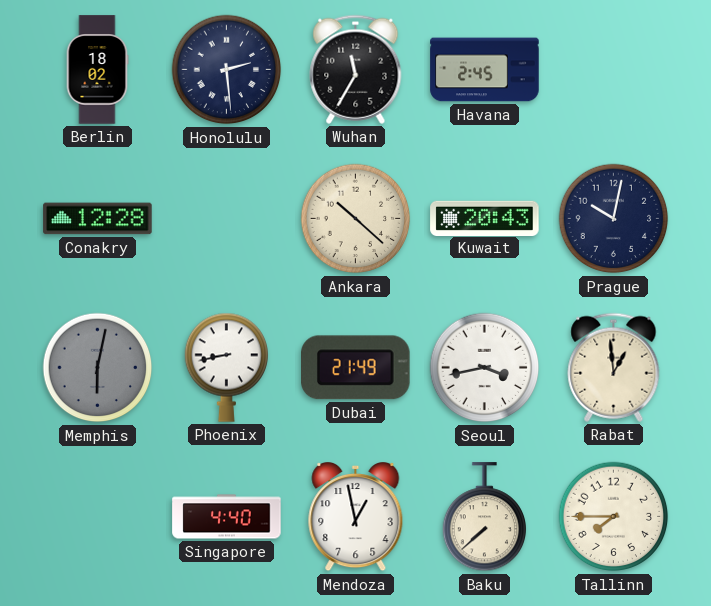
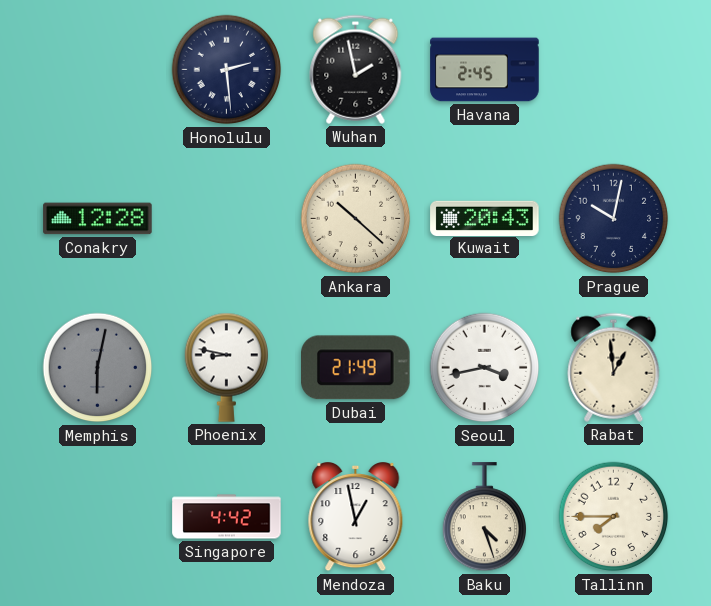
Berlin: 18:02 -> none
Wuhan: 11:35 -> 1:58
Phoenix: 8:43 -> 8:47
Singapore: 4:40 -> 4:42
Baku: 7:38 -> 4:27
